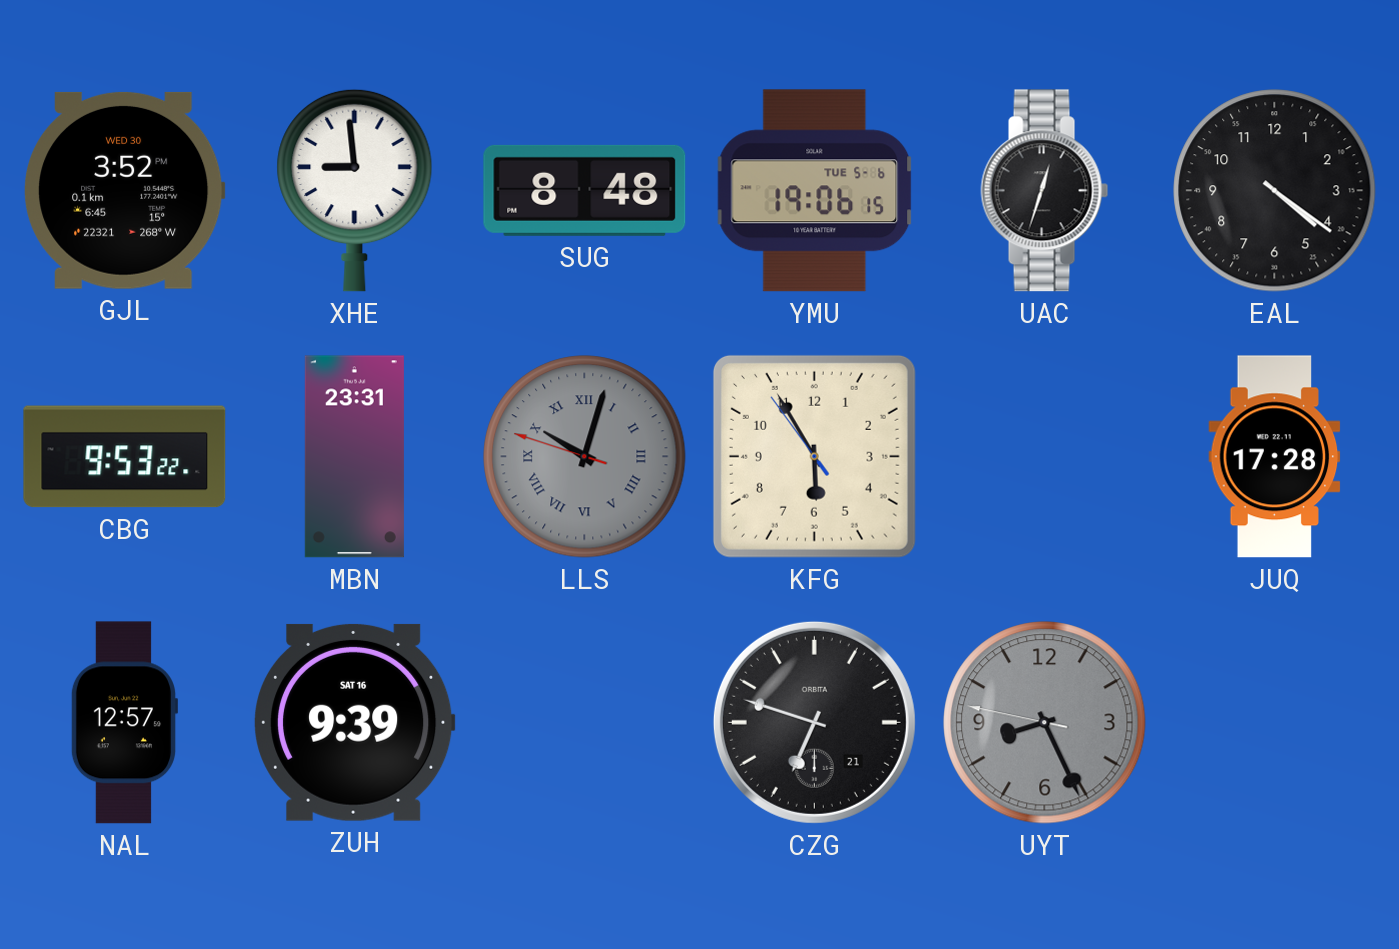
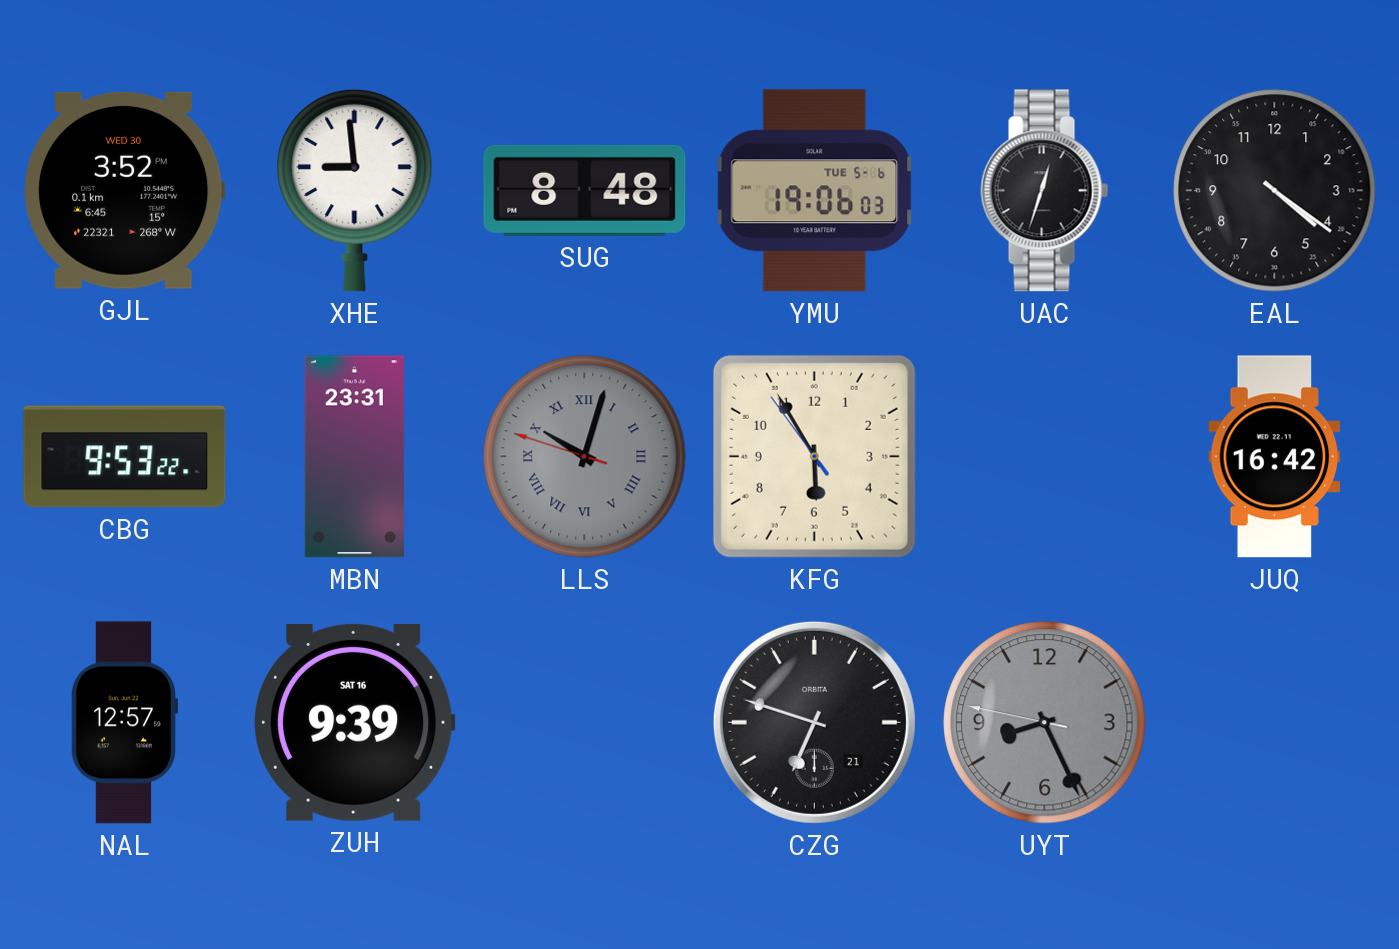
YMU: 19:06:15 -> 19:06:03
JUQ: 17:28 -> 16:42
